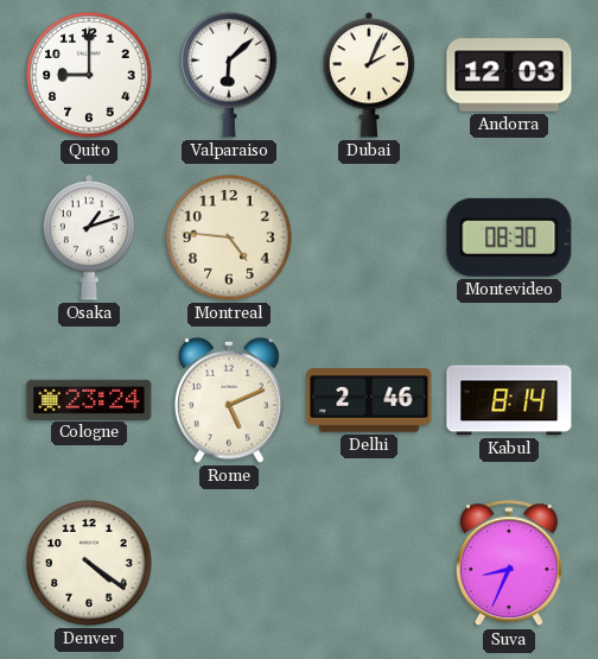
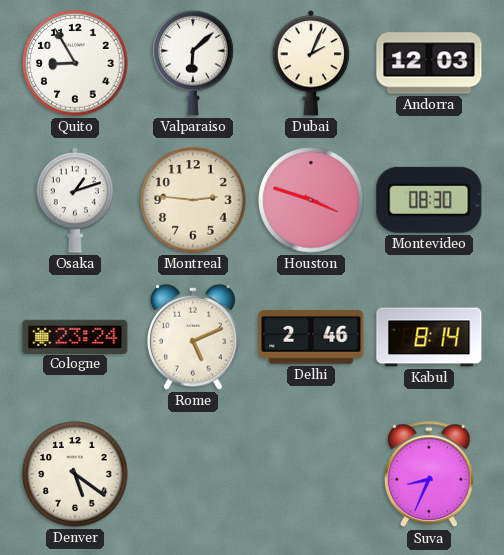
Quito: 9:00 -> 8:55
Montreal: 4:46 -> 2:46
Houston: none -> 3:48
Denver: 4:21 -> 5:21
